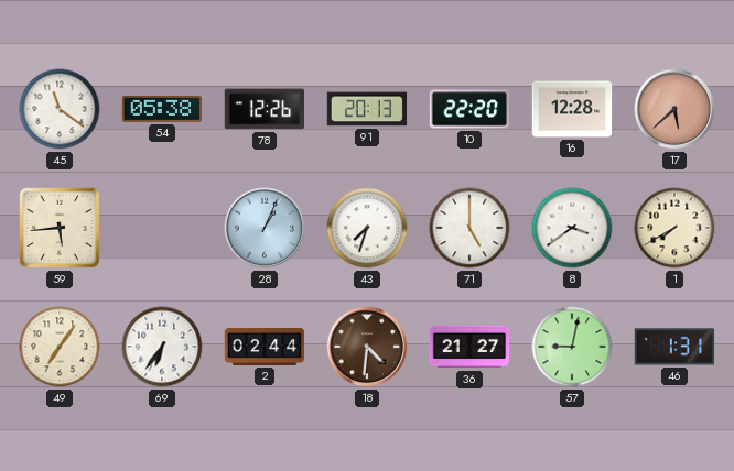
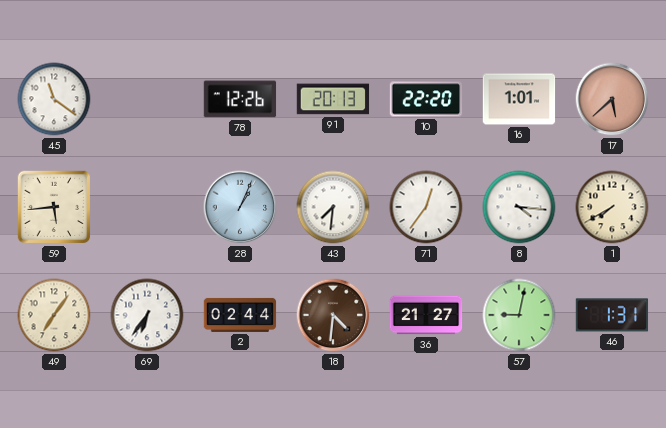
54: 05:38 -> none
16: 12:28 -> 1:01
43: 7:33 -> 7:31
71: 5:00 -> 12:36
8: 3:39 -> 4:16
